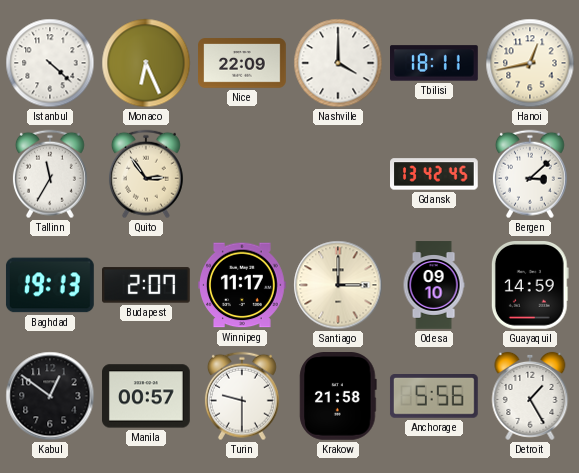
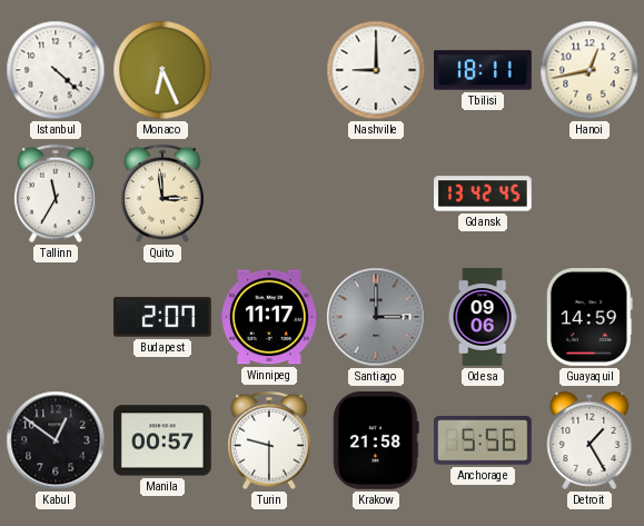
Nice: 22:09 -> none
Nashville: 4:00 -> 9:00
Quito: 2:54 -> 2:59
Bergen: 3:08 -> none
Baghdad: 19:13 -> none
Santiago dial: cream -> grey
Odesa: 09:10 -> 09:06
